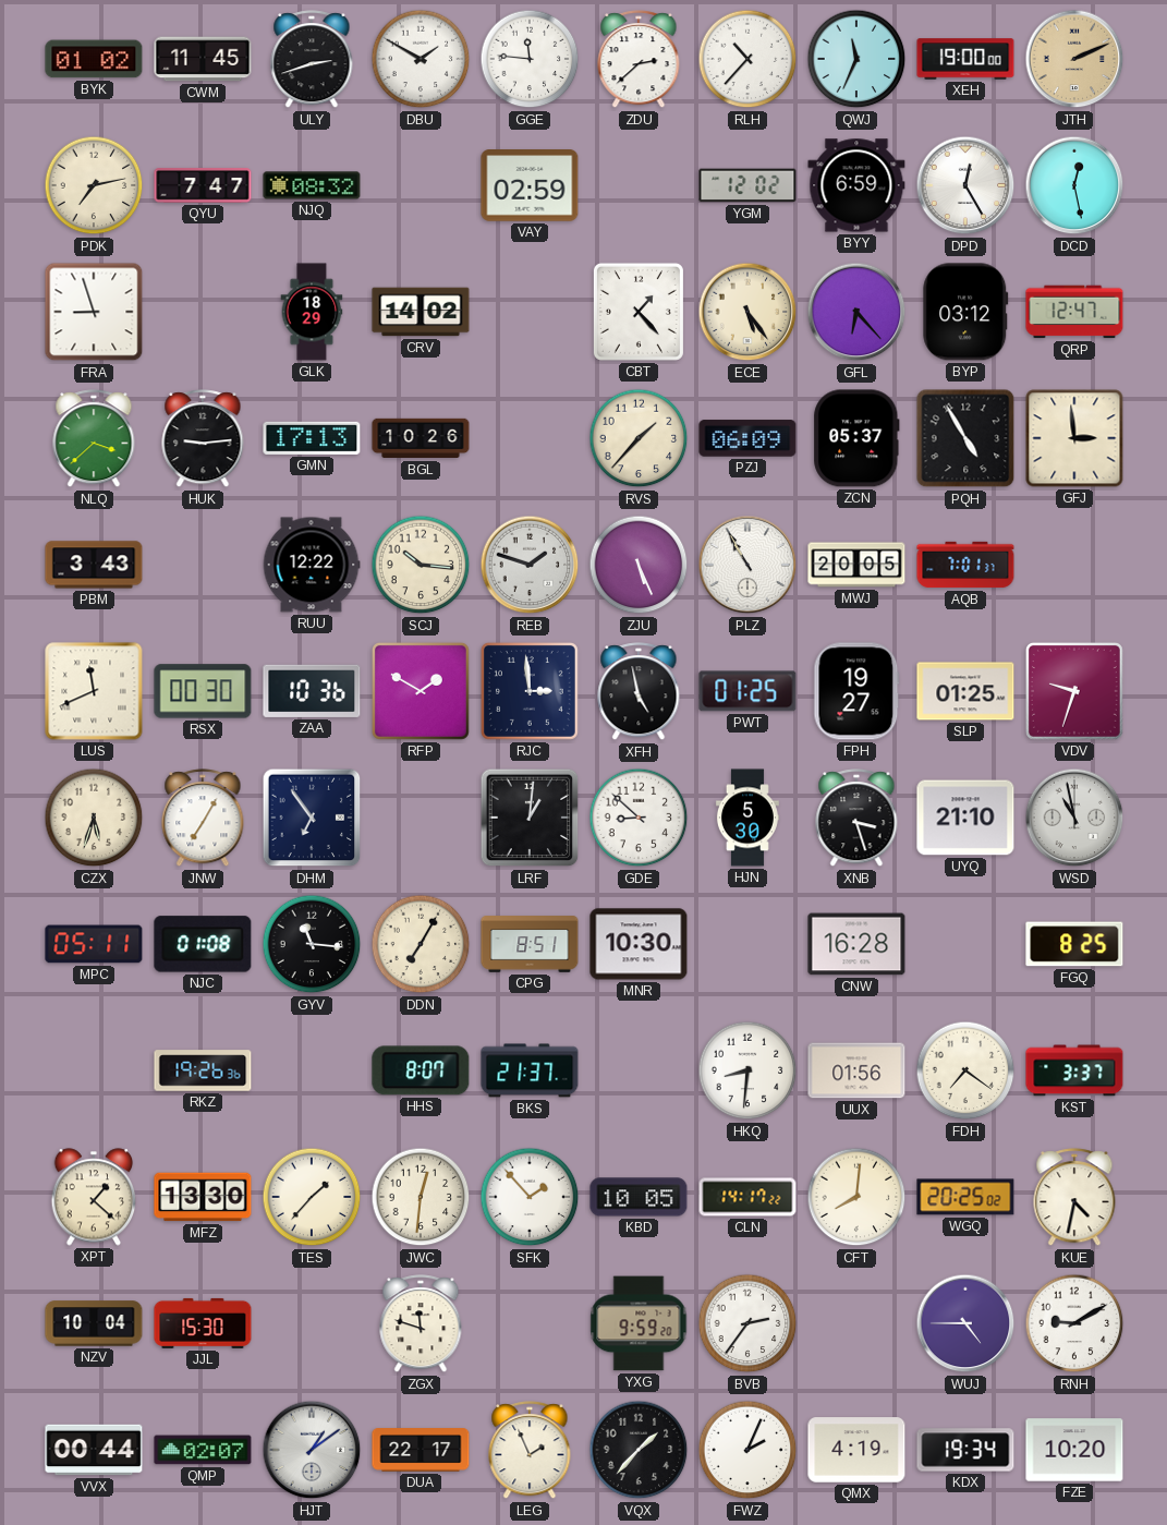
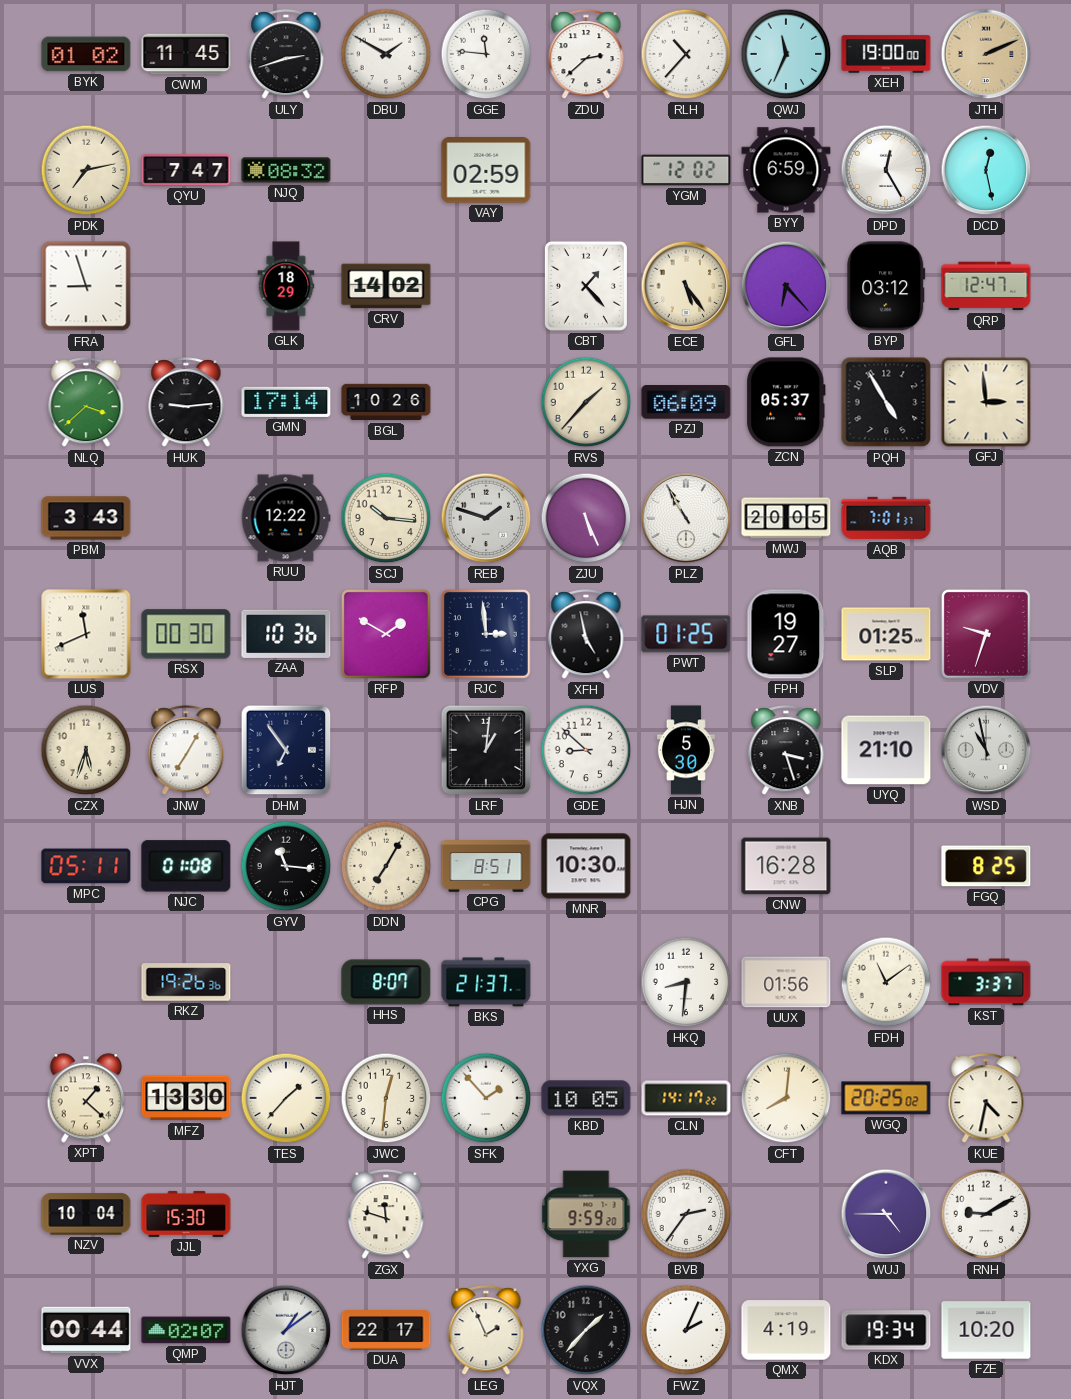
GMN: 17:13 -> 17:14
FDH: 7:21 -> 11:09
